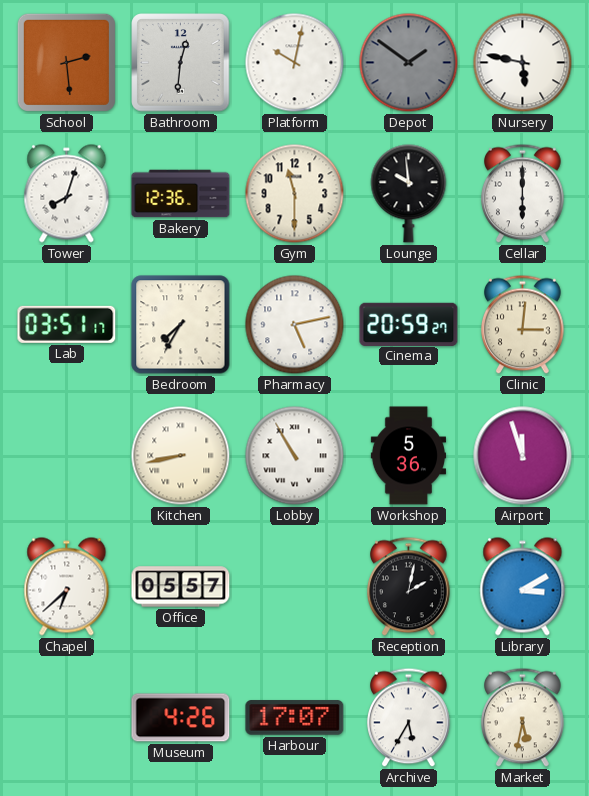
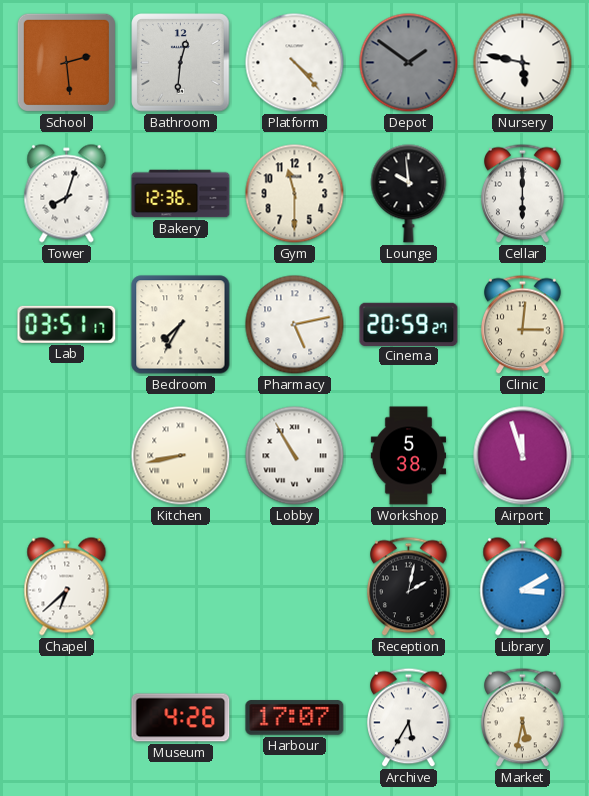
Platform: 10:02 -> 4:23
Workshop: 5:36 -> 5:38
Office: 05:57 -> none
